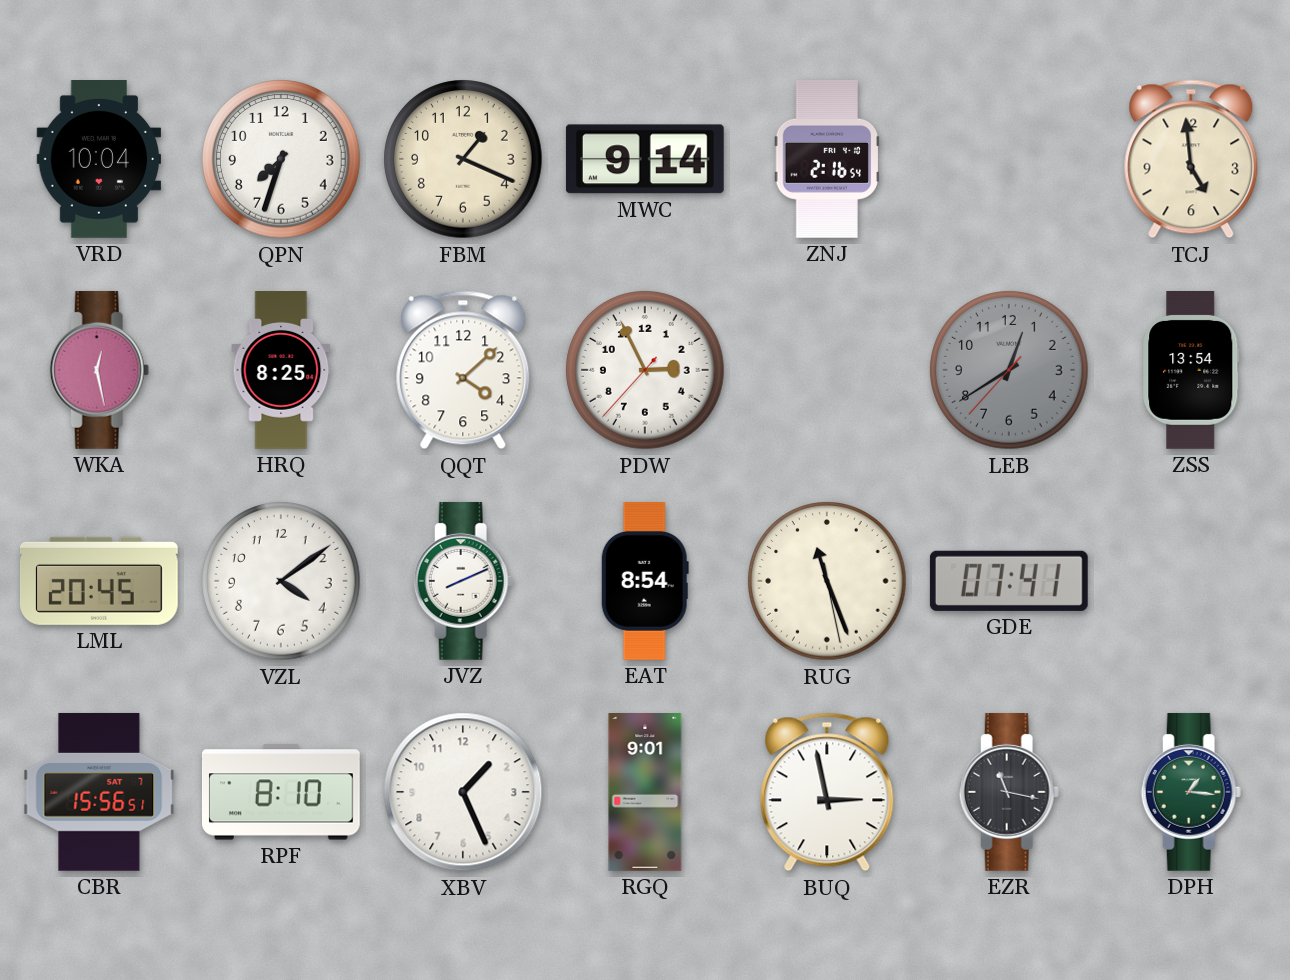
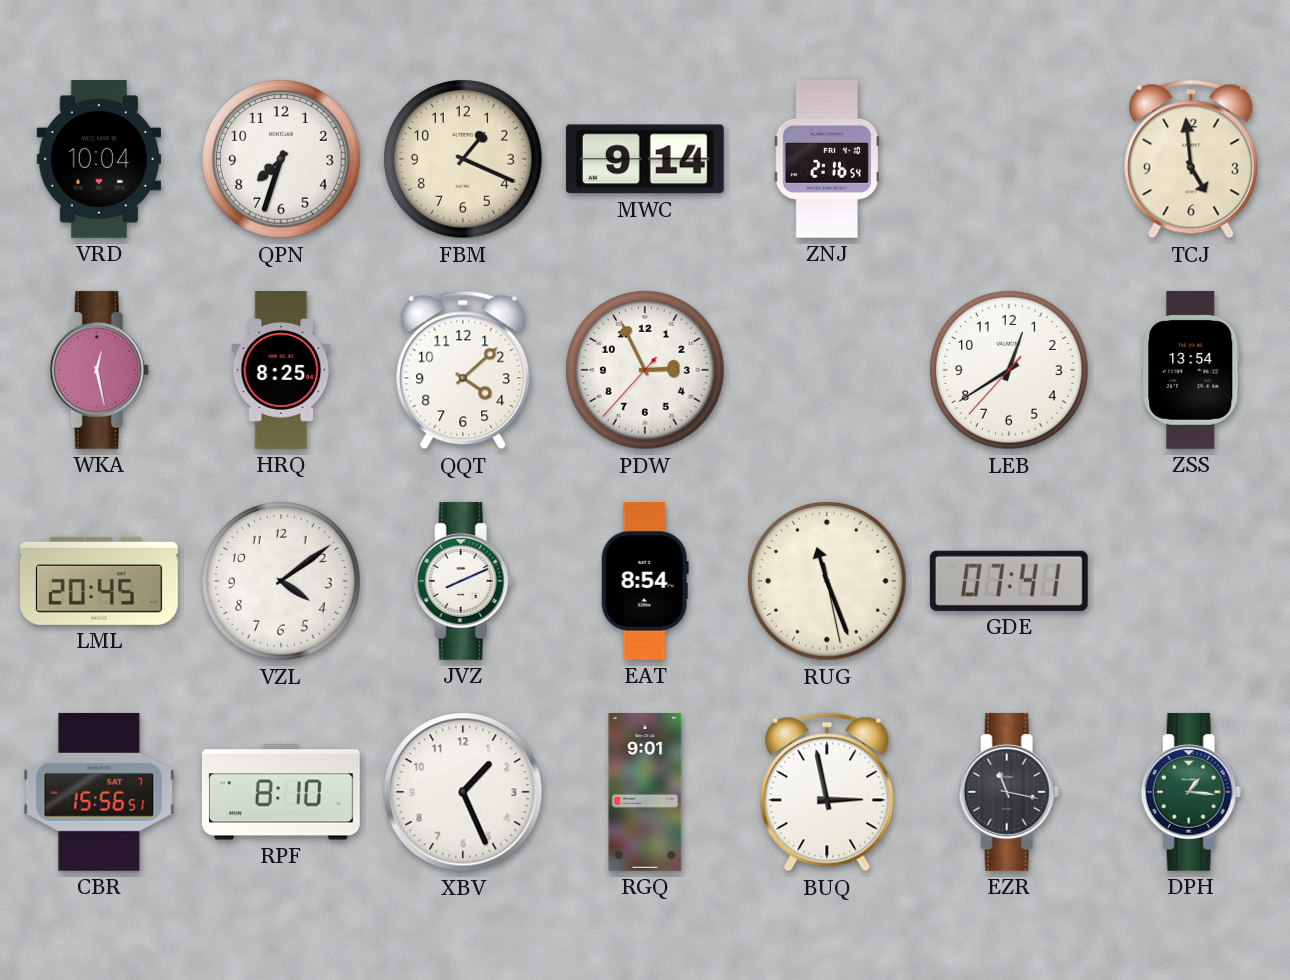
LEB dial: grey -> white
